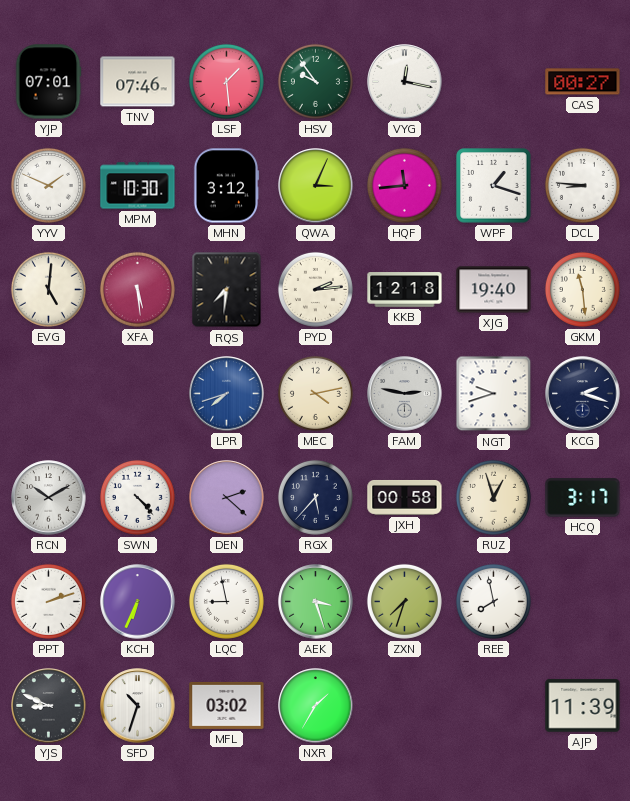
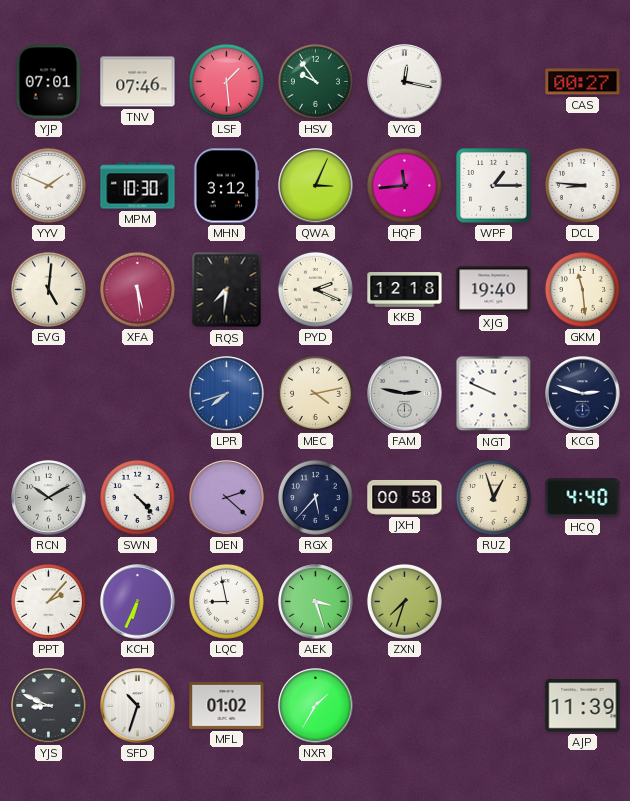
WPF: 1:18 -> 1:15
PYD: 2:14 -> 2:19
NGT: 9:42 -> 9:49
KCG: 2:18 -> 2:48
HCQ: 3:17 -> 4:40
PPT: 2:12 -> 2:07
REE: 7:58 -> none
MFL: 03:02 -> 01:02
